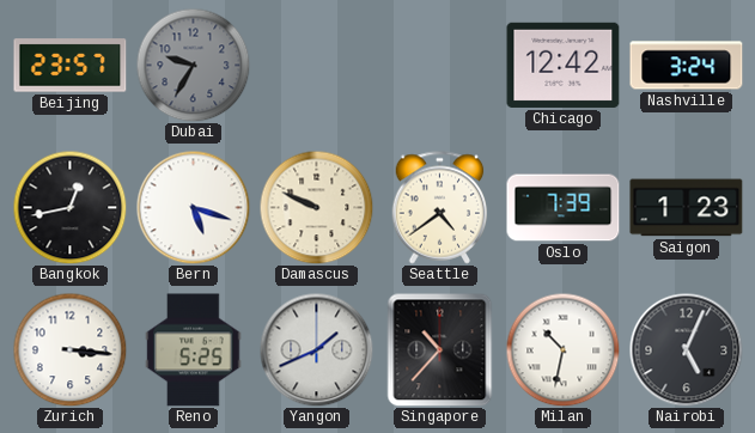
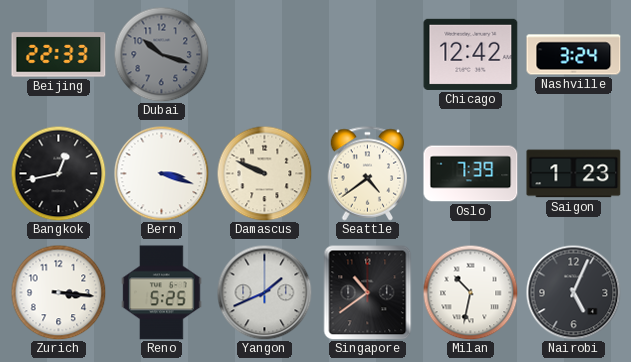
Beijing: 23:57 -> 22:33
Dubai: 9:35 -> 10:18
Bern: 5:18 -> 3:18
Singapore: 10:37 -> 10:39
